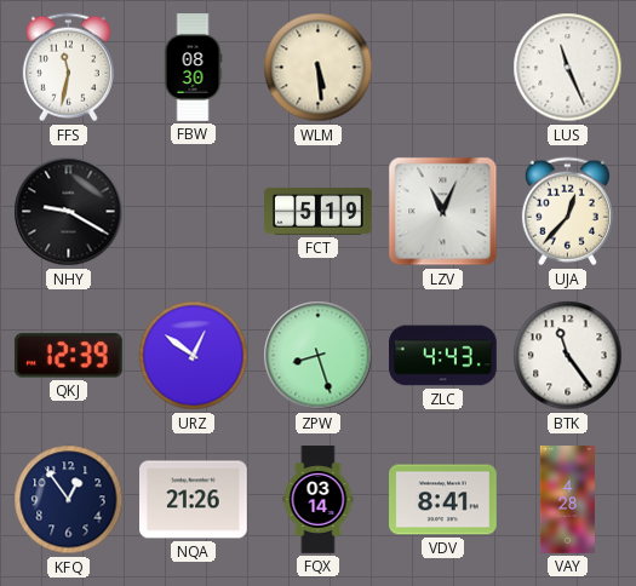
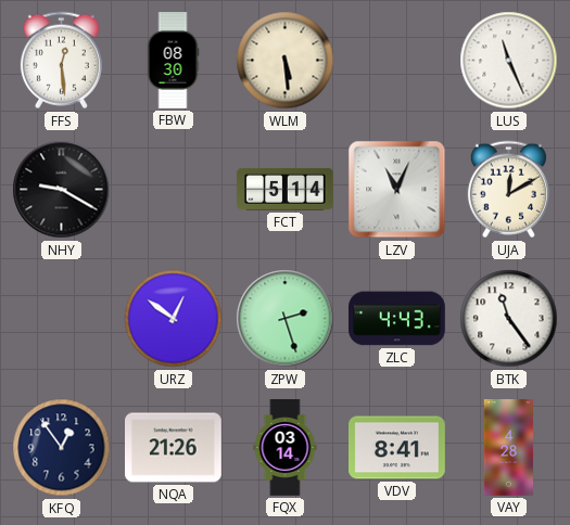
FFS: 11:32 -> 12:29
FCT: 5:19 -> 5:14
UJA: 12:37 -> 12:10
QKJ: 12:39 -> none
ZPW: 8:27 -> 2:27
